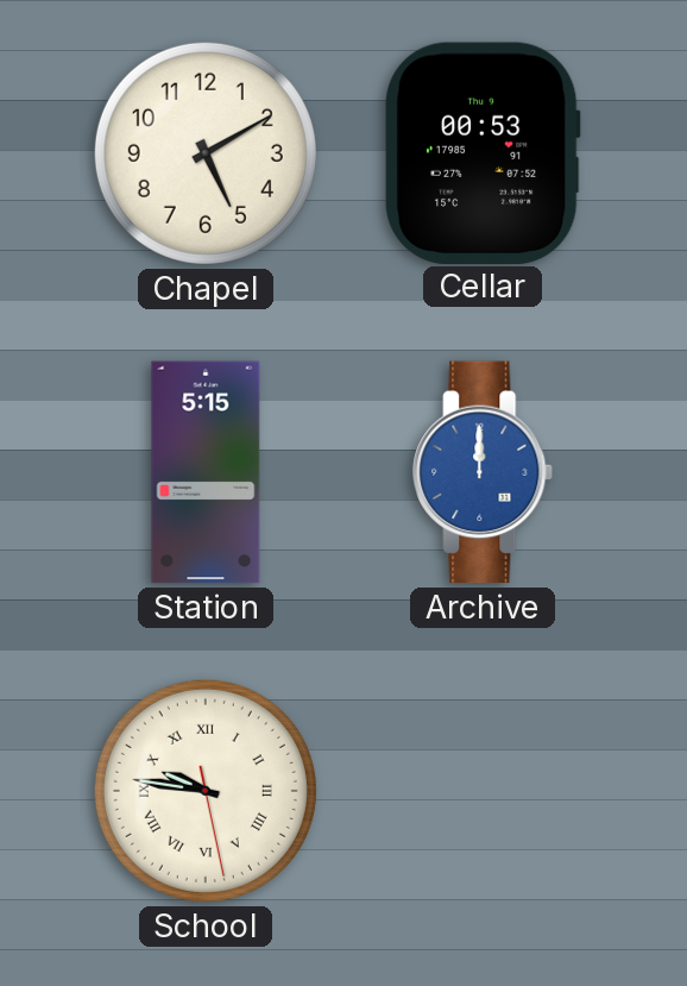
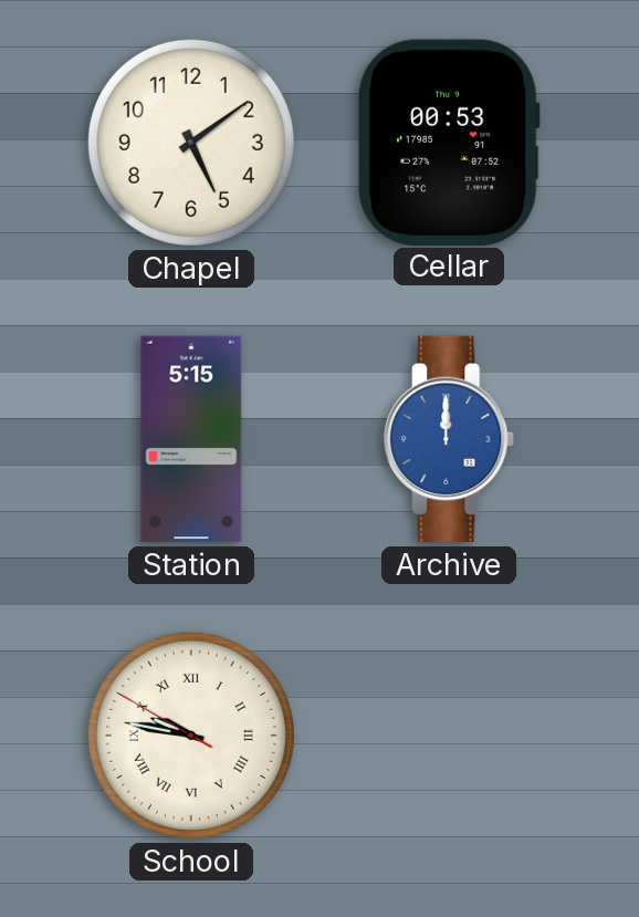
Chapel: 5:10 -> 5:09
School: 9:46:28 -> 9:46:50
